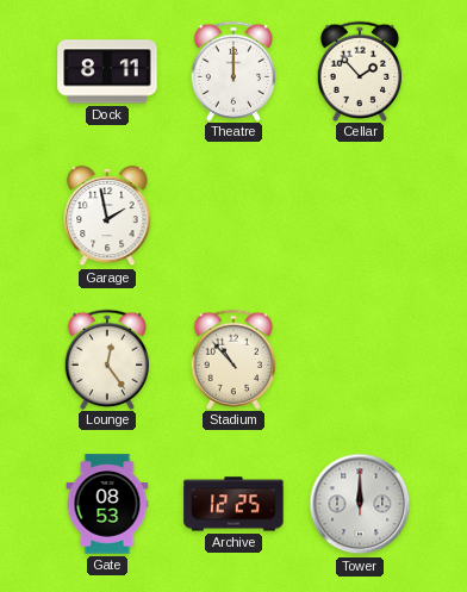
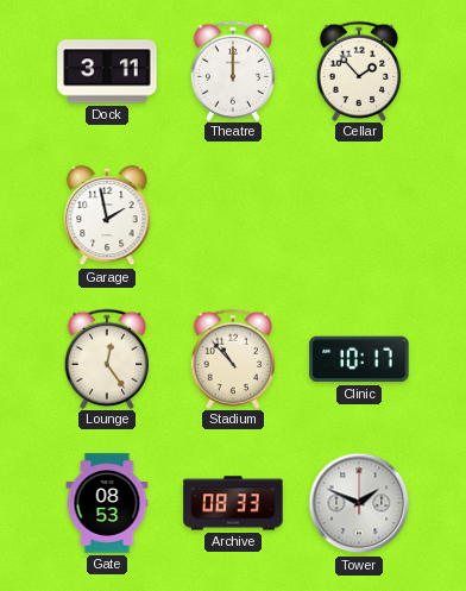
Dock: 8:11 -> 3:11
Clinic: none -> 10:17
Archive: 12:25 -> 08:33
Tower: 12:00 -> 1:49
